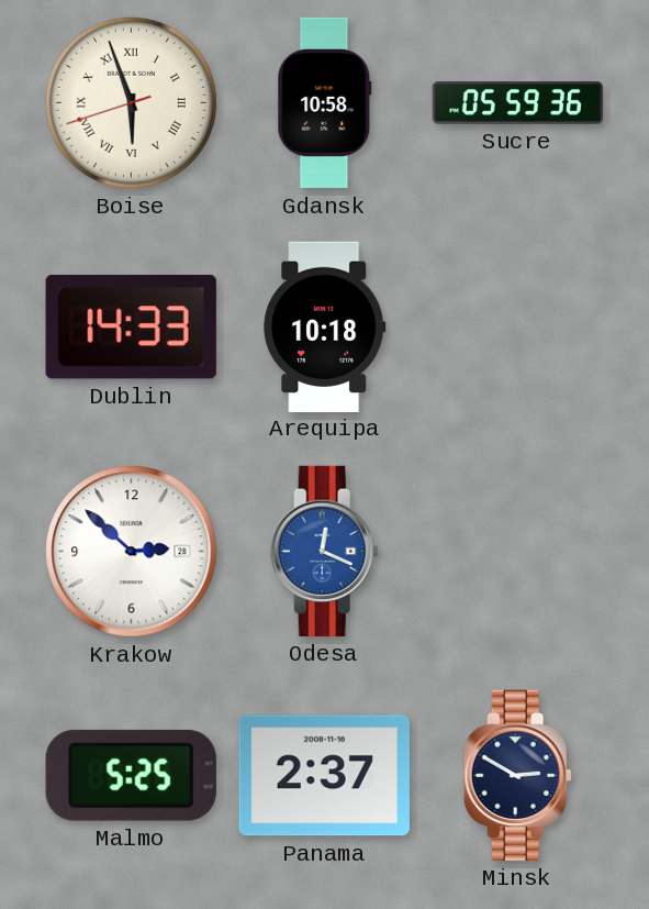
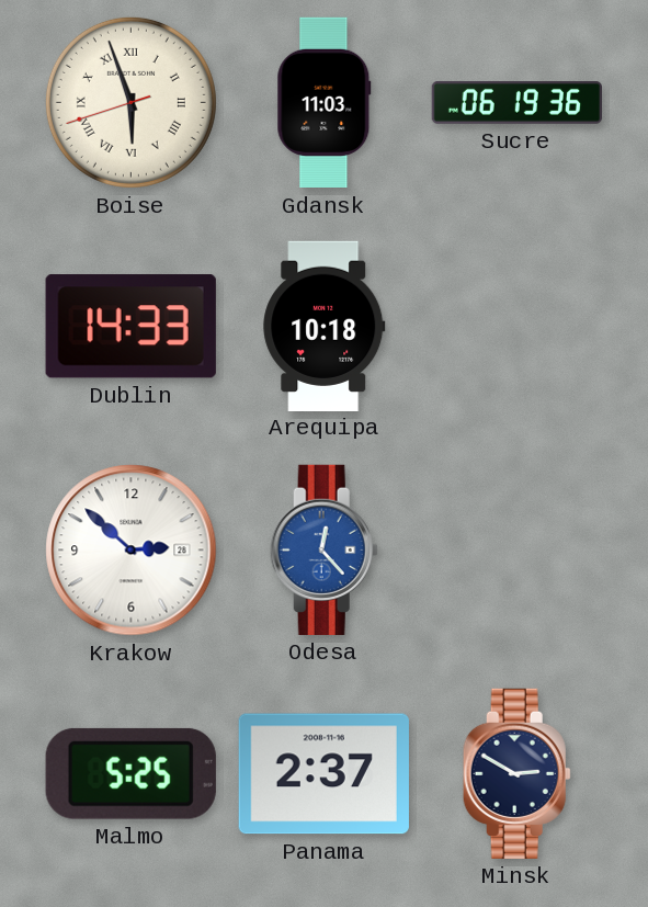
Gdansk: 10:58 -> 11:03
Sucre: 05:59 -> 06:19
Odesa: 12:19 -> 12:23
